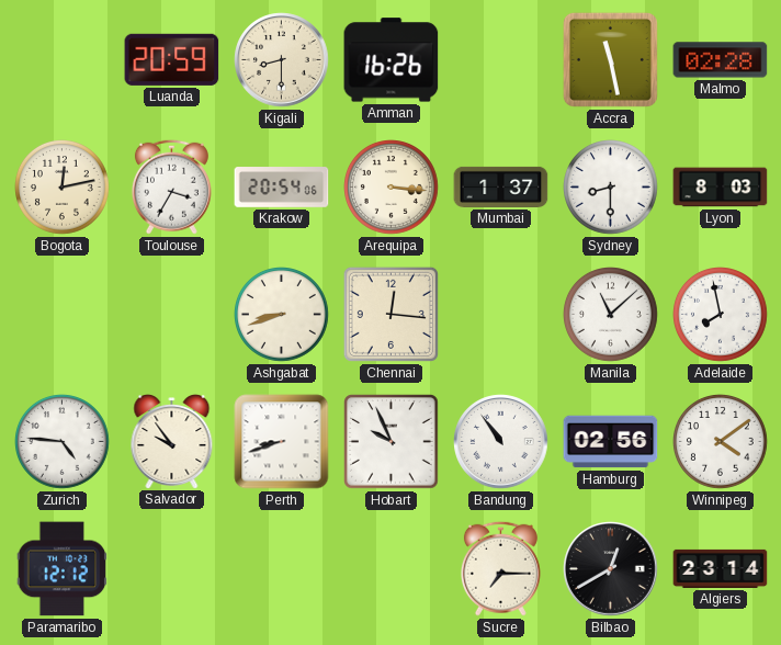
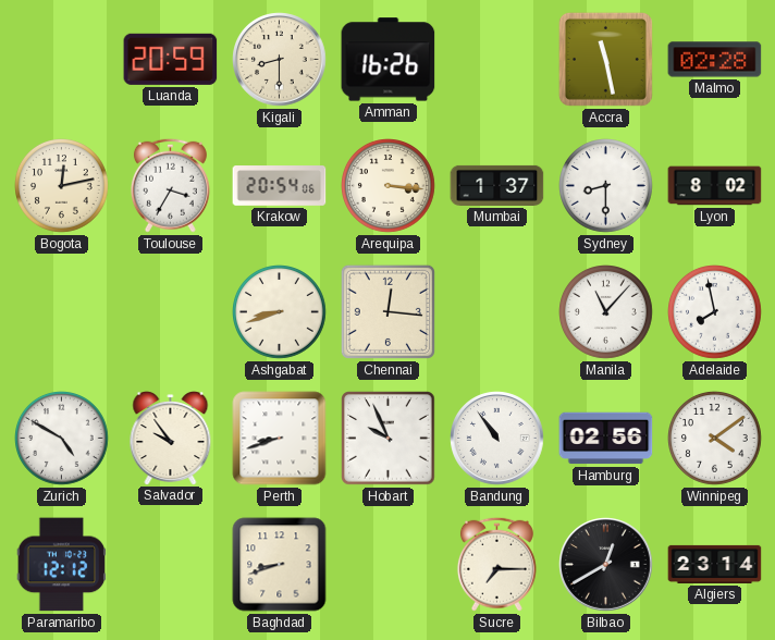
Lyon: 8:03 -> 8:02
Manila: 11:08 -> 11:07
Zurich: 4:46 -> 4:50
Baghdad: none -> 8:42
